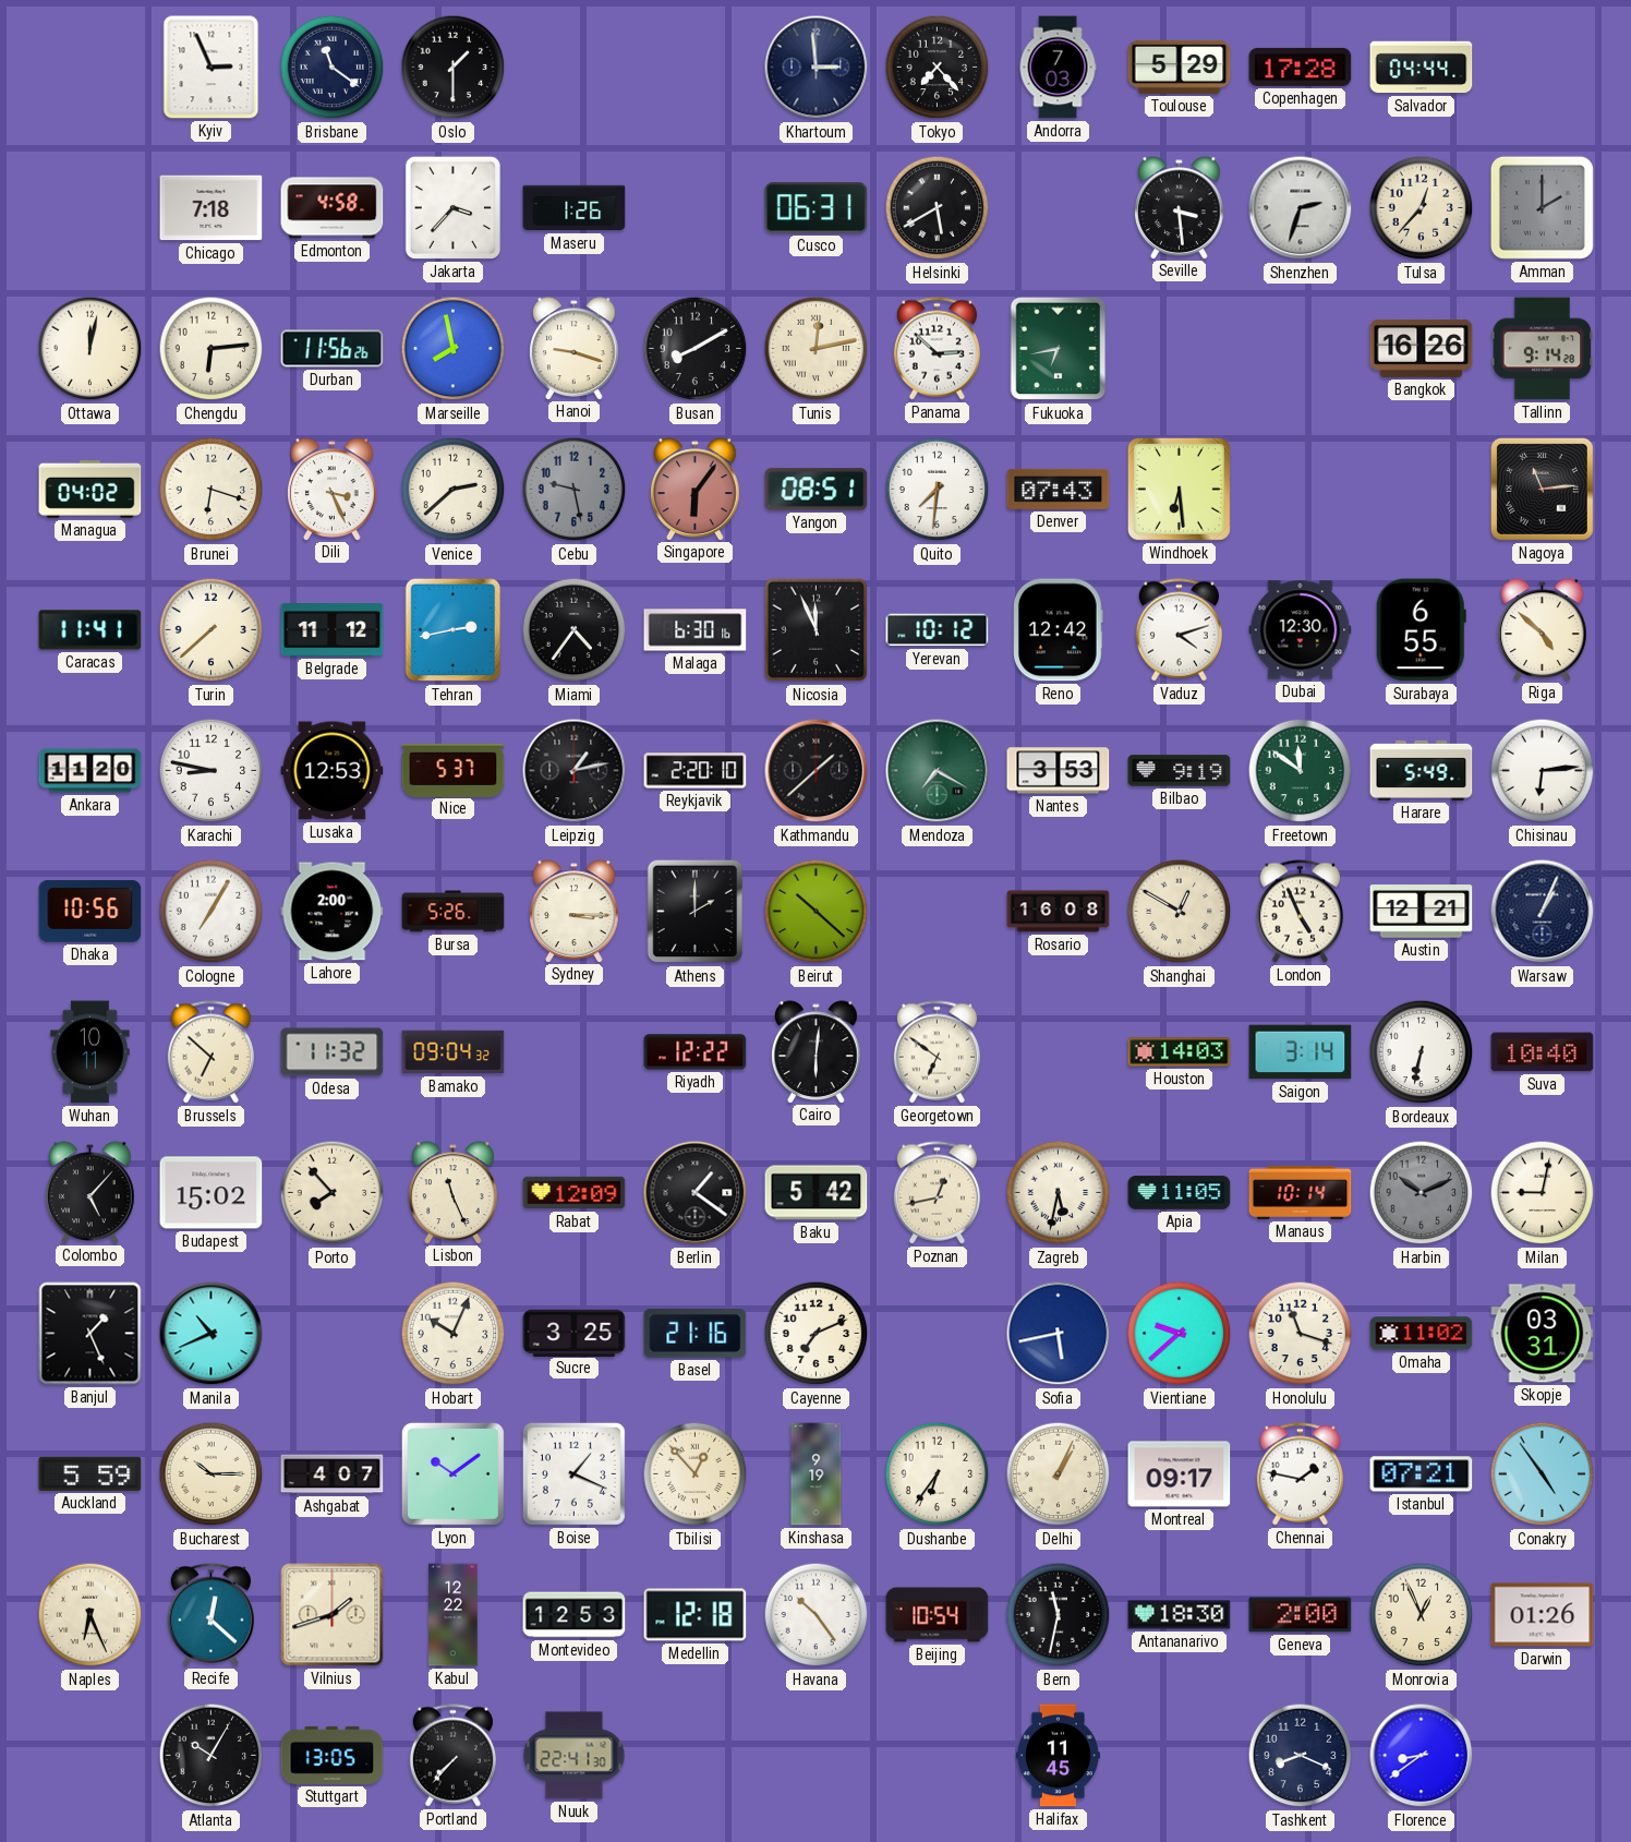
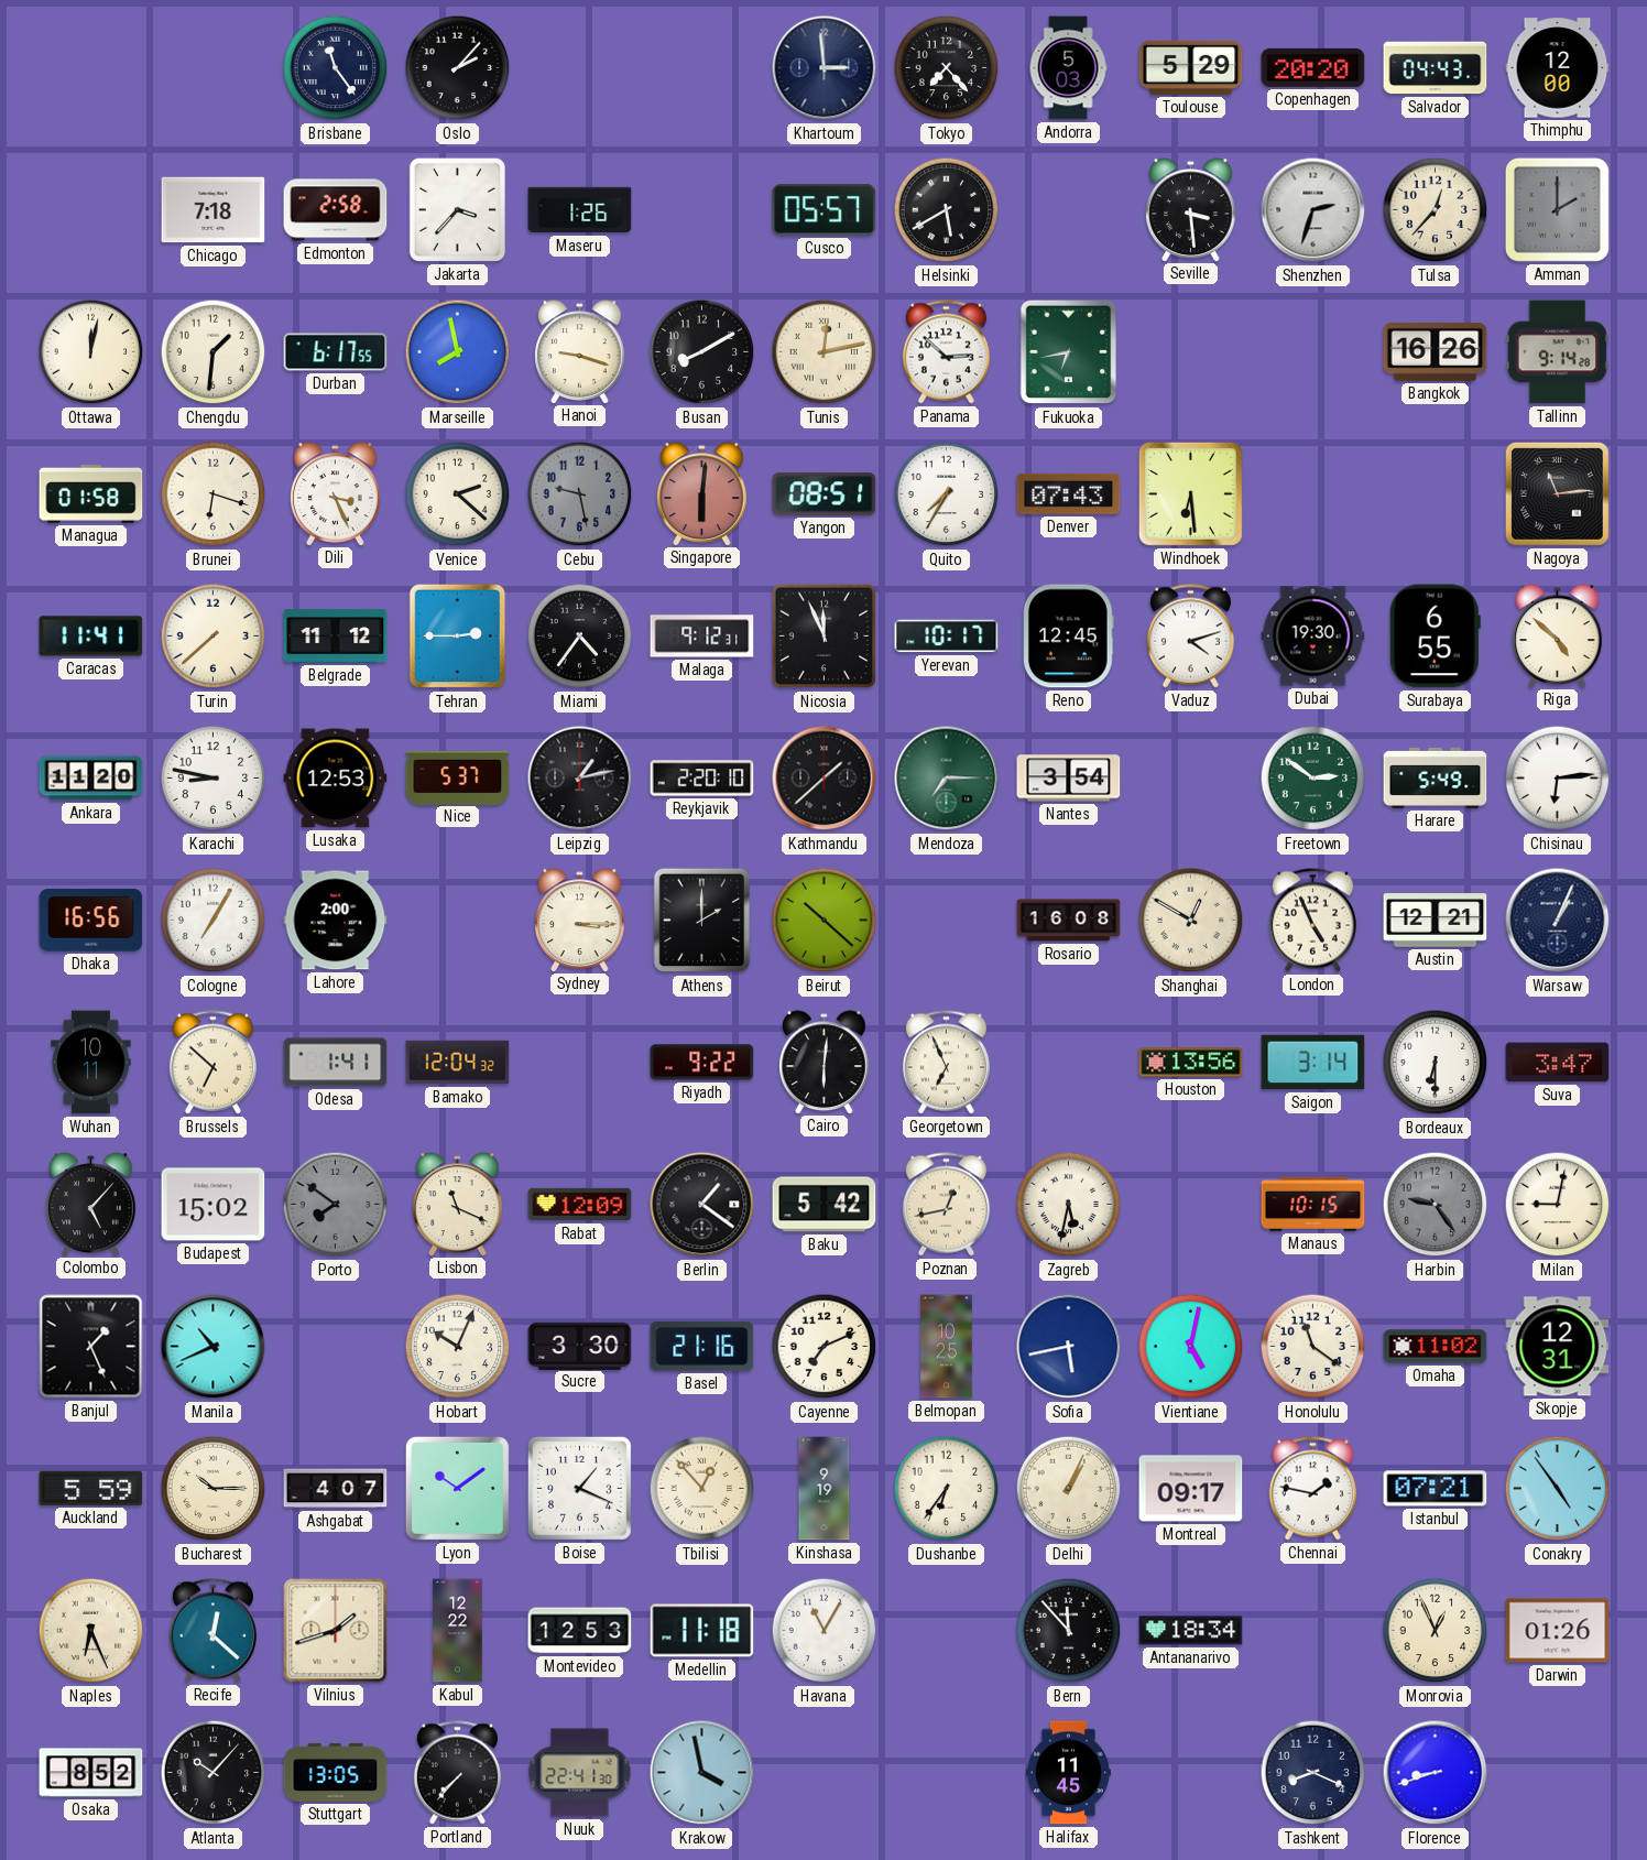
Kyiv: 2:56 -> none
Brisbane: 11:21 -> 11:24
Oslo: 1:30 -> 2:07
Andorra: 7:03 -> 5:03
Copenhagen: 17:28 -> 20:20
Salvador: 04:44 -> 04:43
Thimphu: none -> 12:00
Edmonton: 4:58 -> 2:58
Cusco: 06:31 -> 05:57
Chengdu: 6:14 -> 1:31
Durban: 11:56 -> 6:17
Managua: 04:02 -> 01:58
Venice: 2:38 -> 2:22
Singapore: 6:06 -> 6:01
Quito: 7:31 -> 7:35
Tehran: 2:43 -> 2:45
Malaga: 6:30 -> 9:12
Yerevan: 10:12 -> 10:17
Reno: 12:42 -> 12:45
Dubai: 12:30 -> 19:30
Mendoza: 7:20 -> 7:15
Nantes: 3:53 -> 3:54
Bilbao: 9:19 -> none
Freetown: 11:51 -> 2:51
Dhaka: 10:56 -> 16:56
Bursa: 5:26 -> none
Odesa: 11:32 -> 1:41
Bamako: 09:04 -> 12:04
Riyadh: 12:22 -> 9:22
Georgetown: 6:51 -> 6:56
Houston: 14:03 -> 13:56
Bordeaux: 6:32 -> 6:30
Suva: 10:40 -> 3:47
Porto: 7:53 -> 7:51
Porto dial: cream -> grey
Lisbon: 11:26 -> 11:19
Apia: 11:05 -> none
Manaus: 10:14 -> 10:15
Harbin: 10:11 -> 9:24
Sucre: 3:25 -> 3:30
Belmopan: none -> 10:25
Vientiane: 9:38 -> 5:02
Honolulu: 11:18 -> 11:21
Skopje: 03:31 -> 12:31
Medellin: 12:18 -> 11:18
Havana: 10:24 -> 11:05
Beijing: 10:54 -> none
Bern: 11:32 -> 11:53
Antananarivo: 18:30 -> 18:34
Geneva: 2:00 -> none
Osaka: none -> 8:52
Atlanta: 10:05 -> 10:07
Krakow: none -> 3:58
Florence: 8:39 -> 8:42
